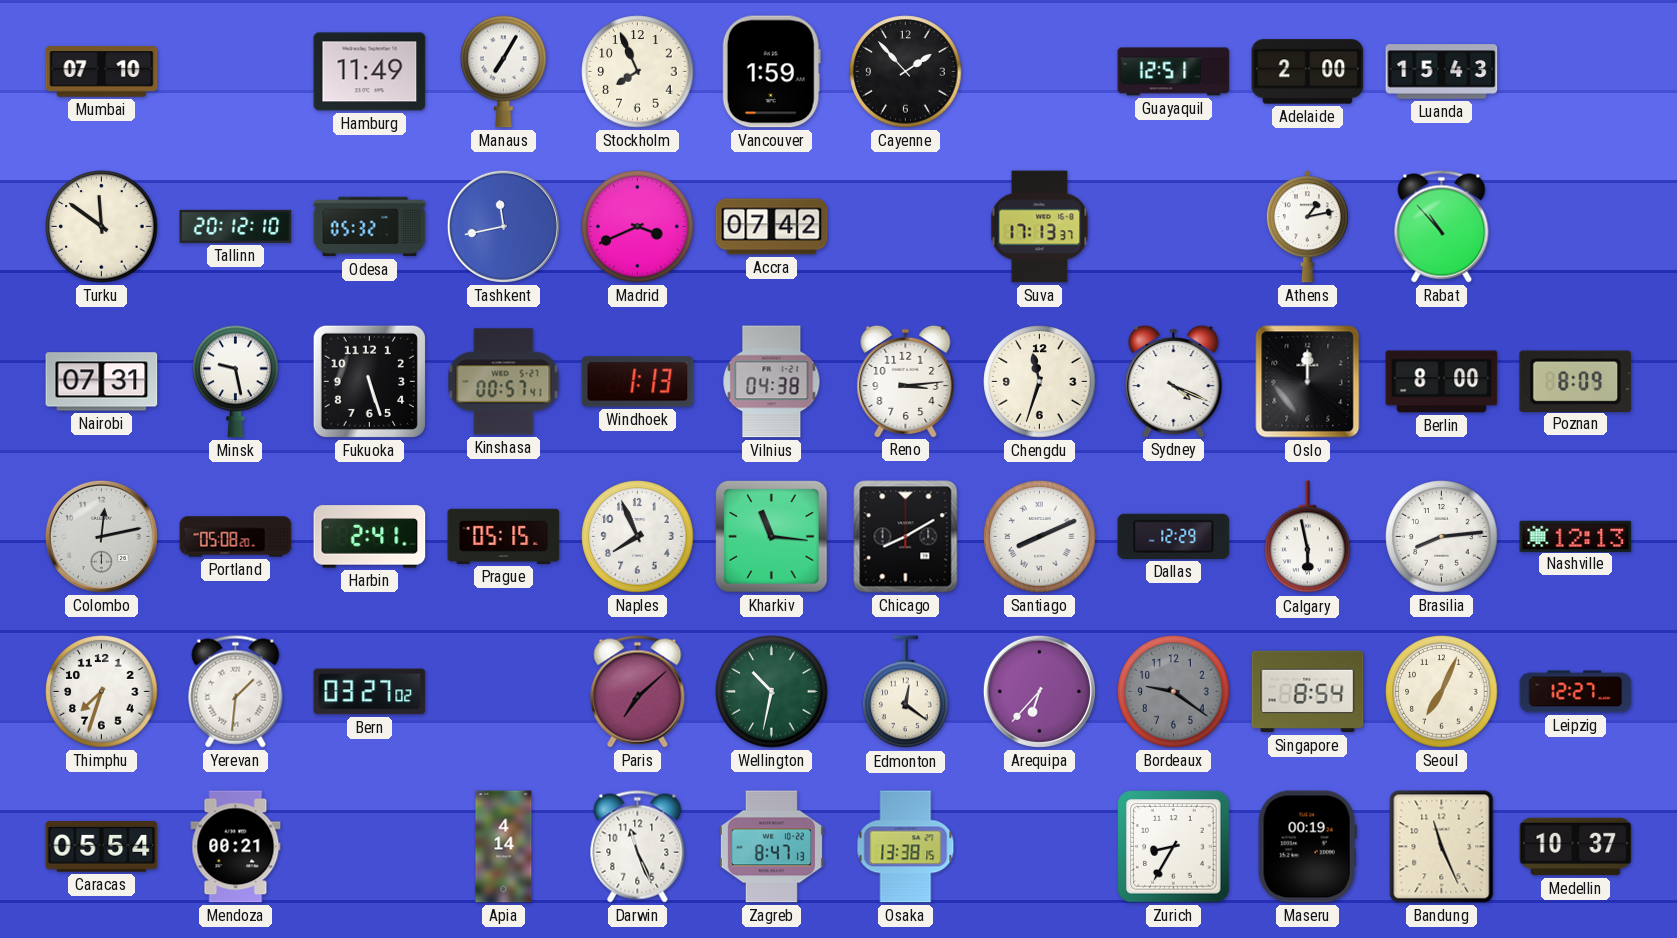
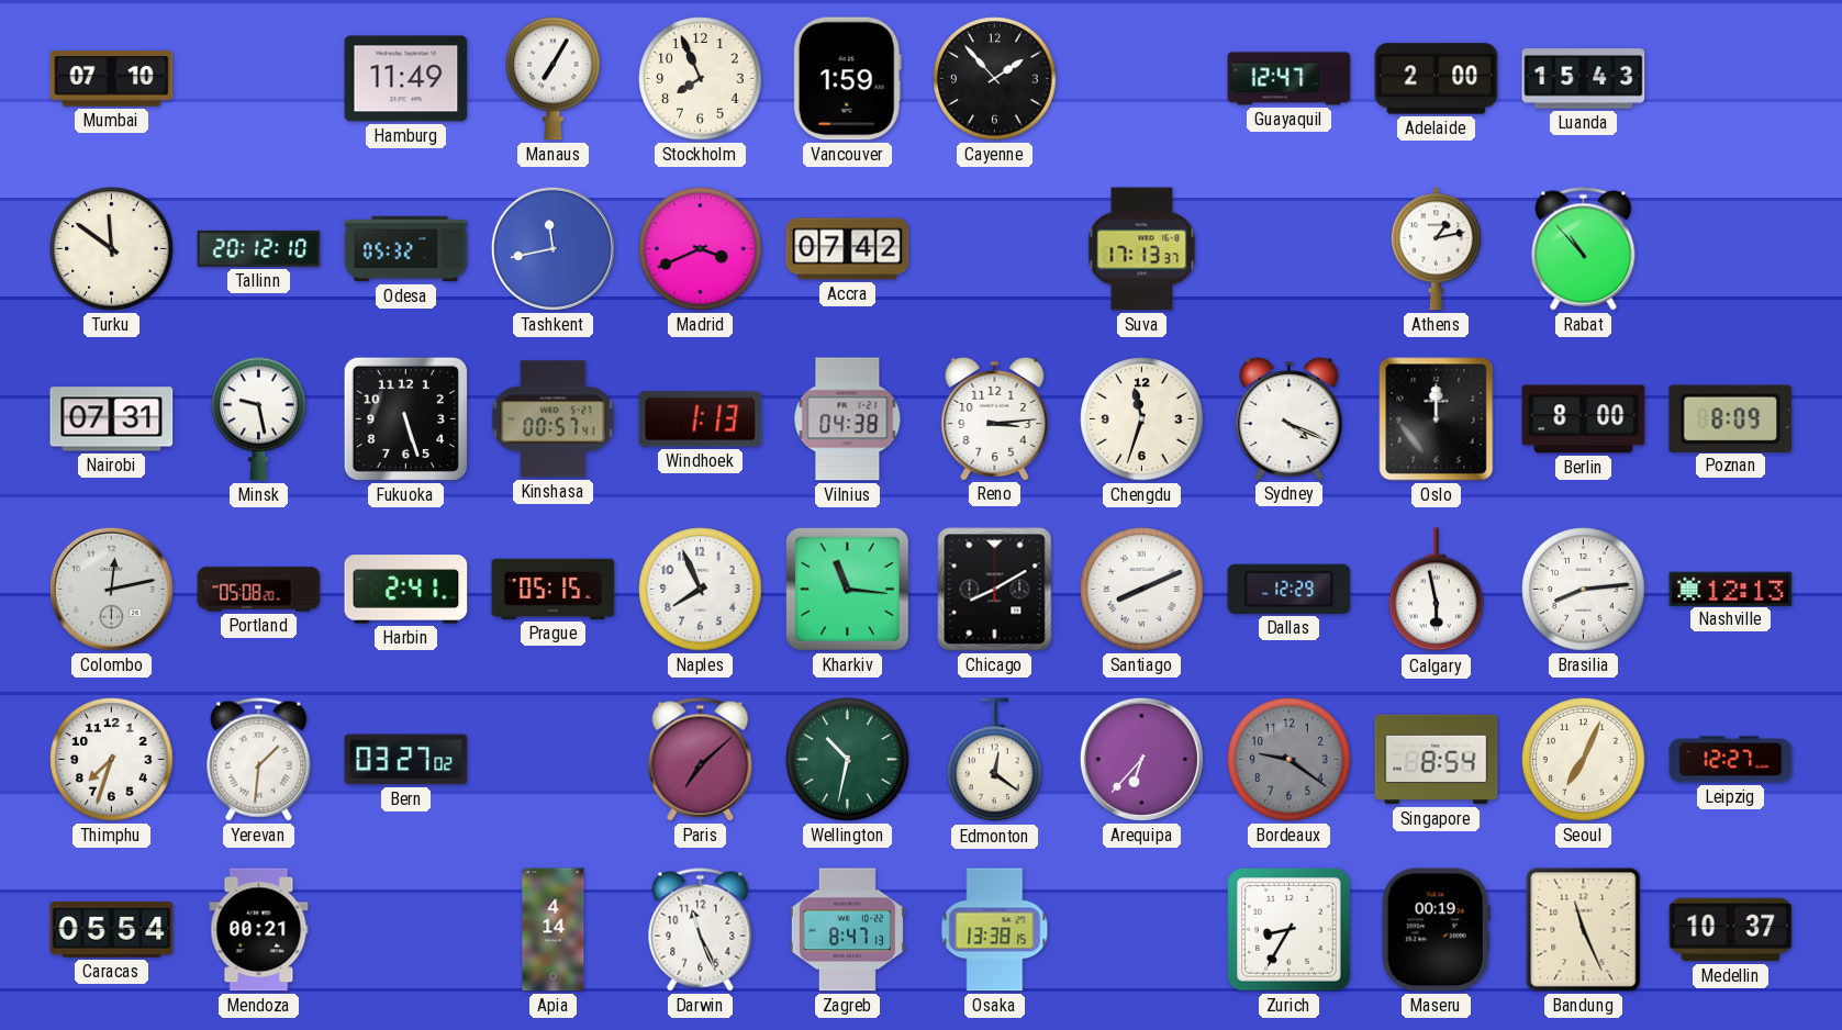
Guayaquil: 12:51 -> 12:47
